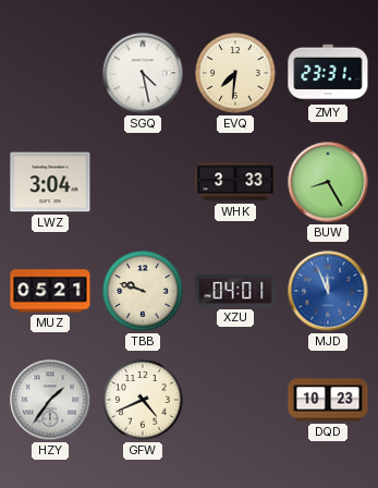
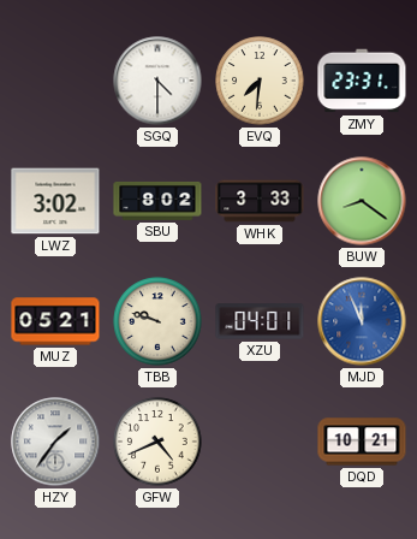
SGQ: 4:28 -> 4:30
LWZ: 3:04 -> 3:02
SBU: none -> 8:02
BUW: 8:25 -> 8:21
DQD: 10:23 -> 10:21
